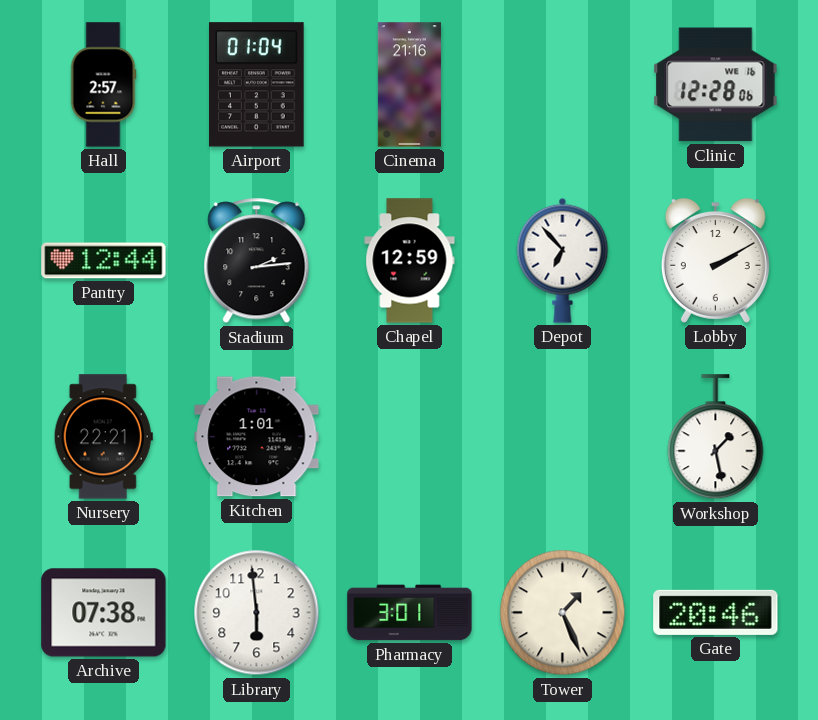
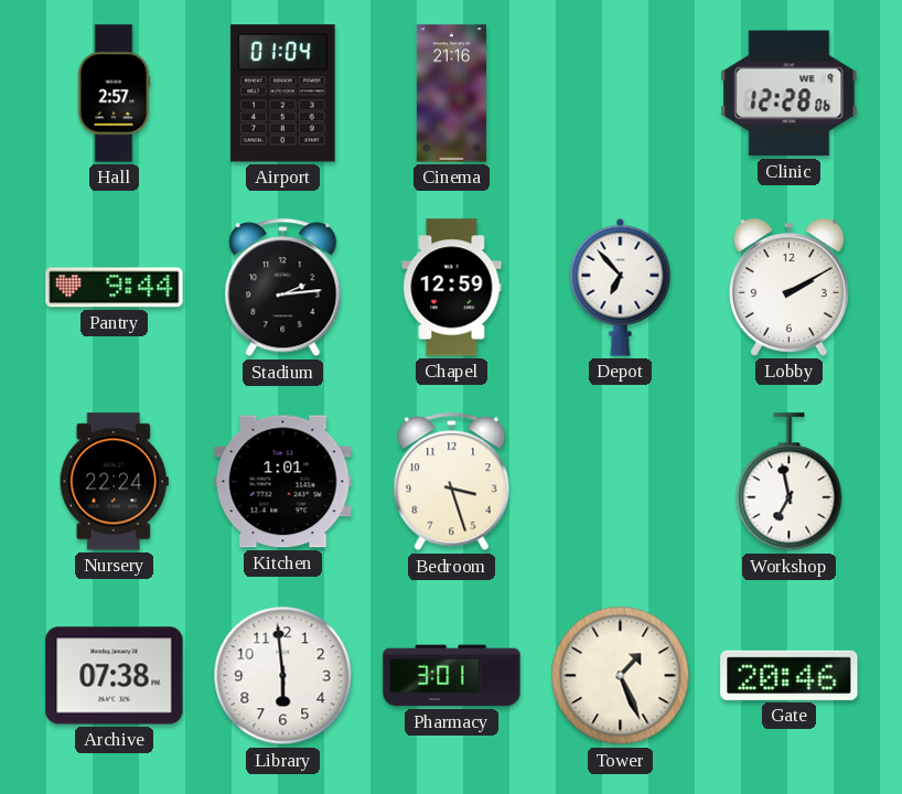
Clinic date: WE 16 -> WE 9
Pantry: 12:44 -> 9:44
Nursery: 22:21 -> 22:24
Bedroom: none -> 3:27
Workshop: 1:28 -> 6:58
